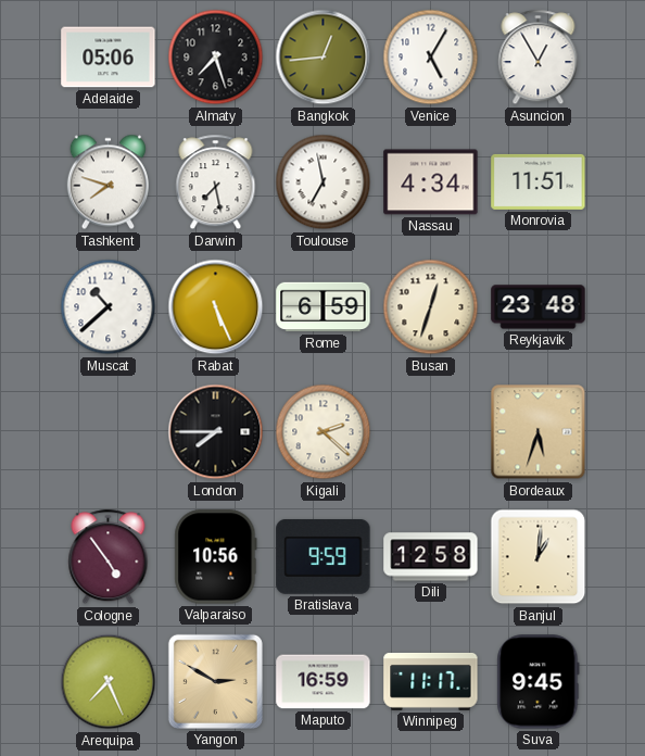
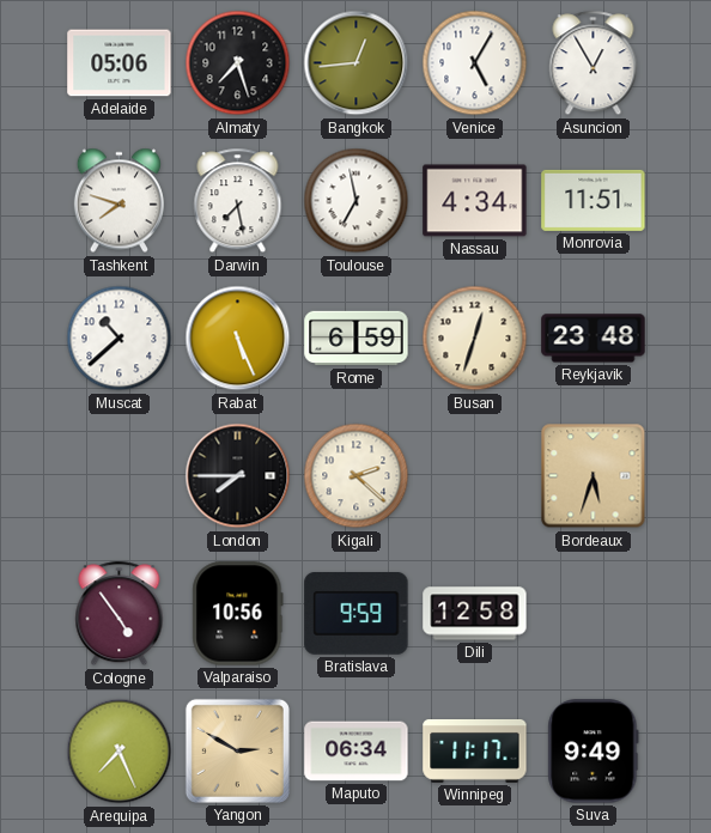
Banjul: 1:01 -> none
Maputo: 16:59 -> 06:34
Suva: 9:45 -> 9:49
